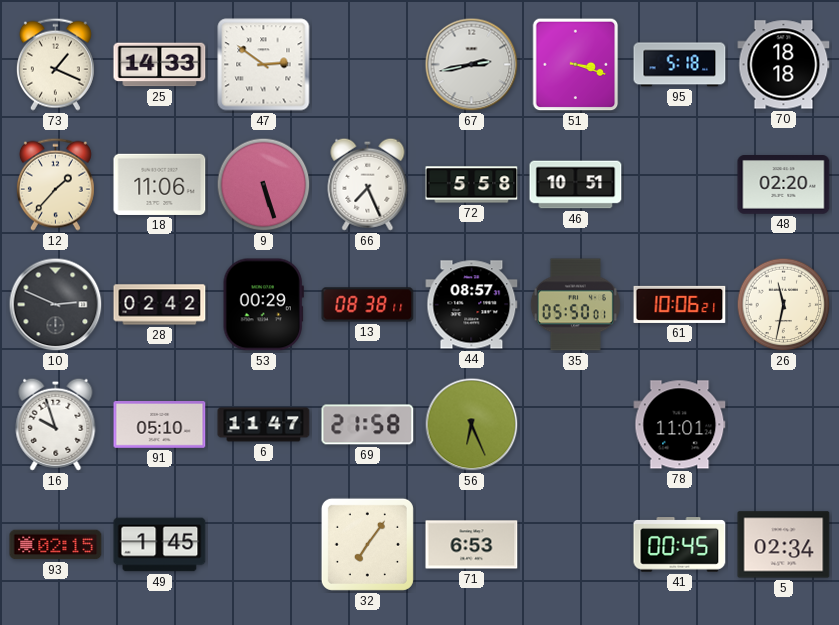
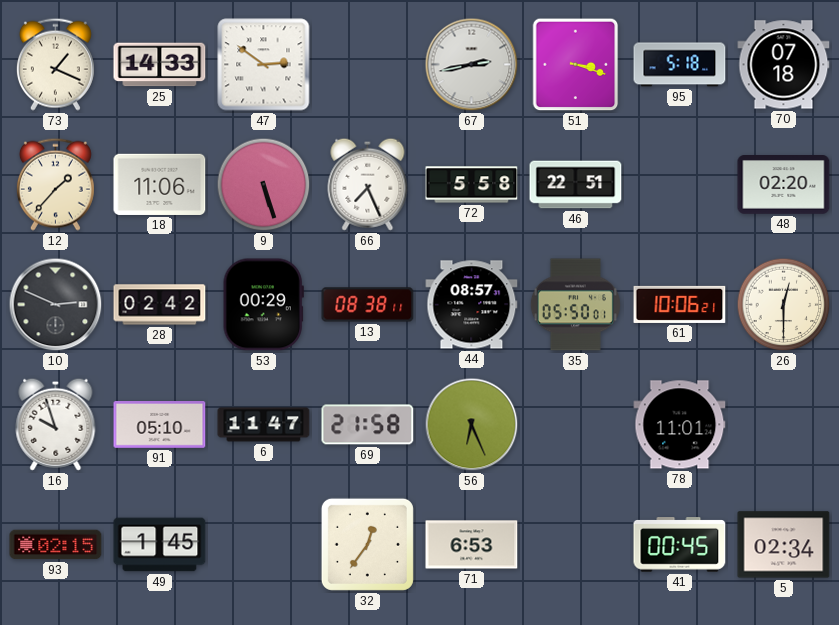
70: 18:18 -> 07:18
46: 10:51 -> 22:51
26: 11:32 -> 12:30
32: 7:06 -> 12:36
